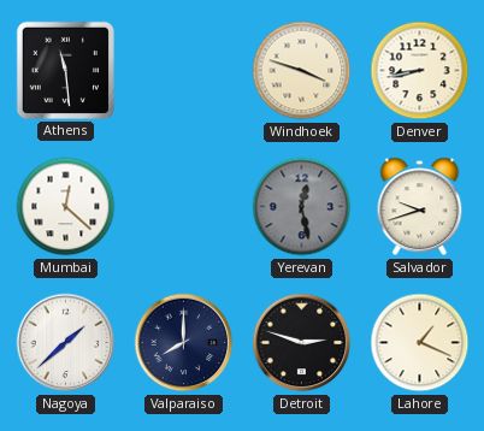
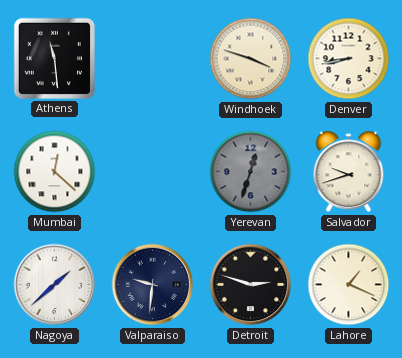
Yerevan: 12:28 -> 12:33
Valparaiso: 8:00 -> 9:31
